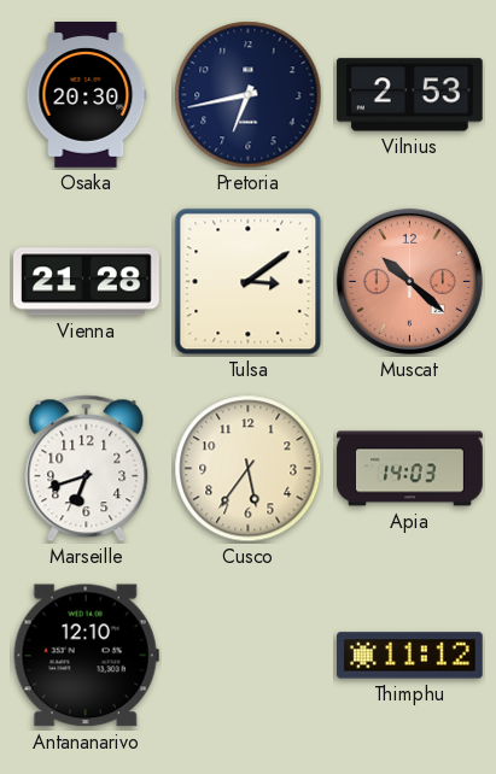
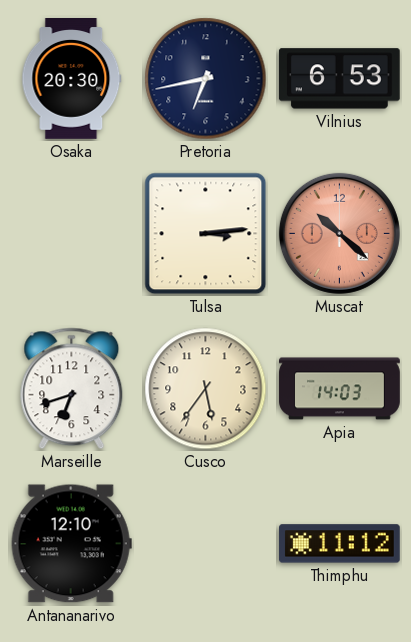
Vilnius: 2:53 -> 6:53
Vienna: 21:28 -> none
Tulsa: 3:09 -> 3:14
